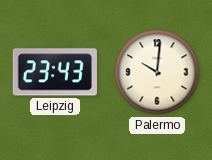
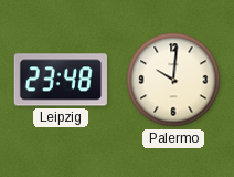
Leipzig: 23:43 -> 23:48
